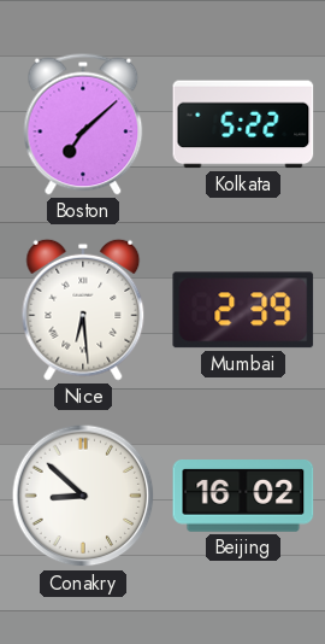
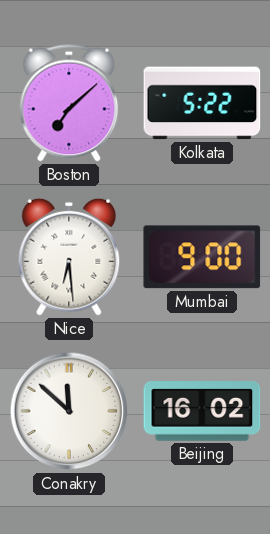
Mumbai: 2:39 -> 9:00
Conakry: 8:52 -> 11:52
